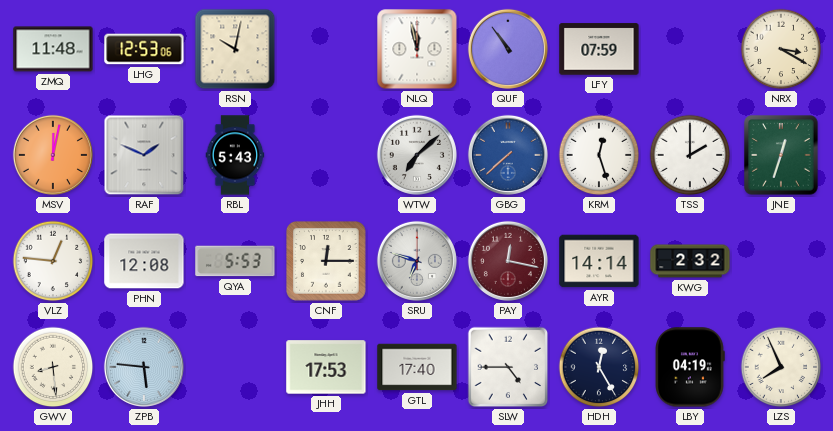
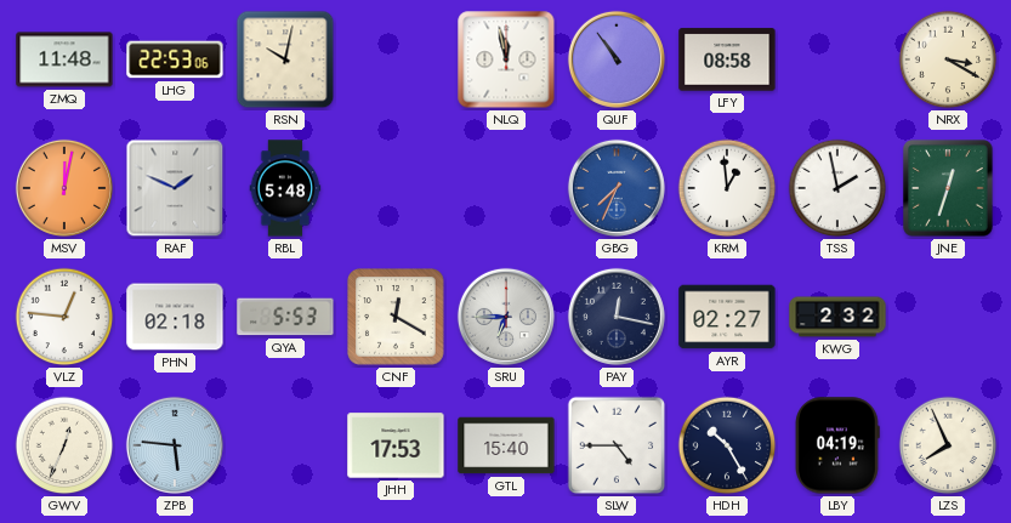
LHG: 12:53 -> 22:53
LFY: 07:59 -> 08:58
RBL: 5:43 -> 5:48
WTW: 7:08 -> none
GBG: 7:38 -> 7:34
KRM: 12:27 -> 12:59
TSS: 2:00 -> 1:58
PHN: 12:08 -> 02:18
CNF: 12:15 -> 12:20
SRU: 6:48 -> 6:45
PAY dial: burgundy -> navy
AYR: 14:14 -> 02:27
GWV: 8:29 -> 12:34
GTL: 17:40 -> 15:40
HDH: 12:25 -> 10:25
